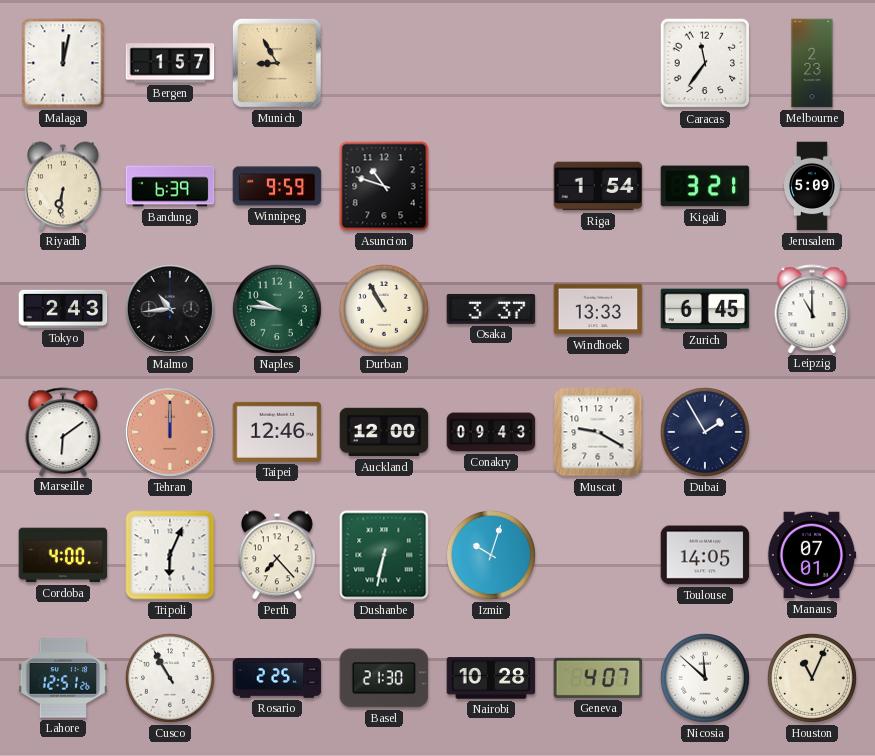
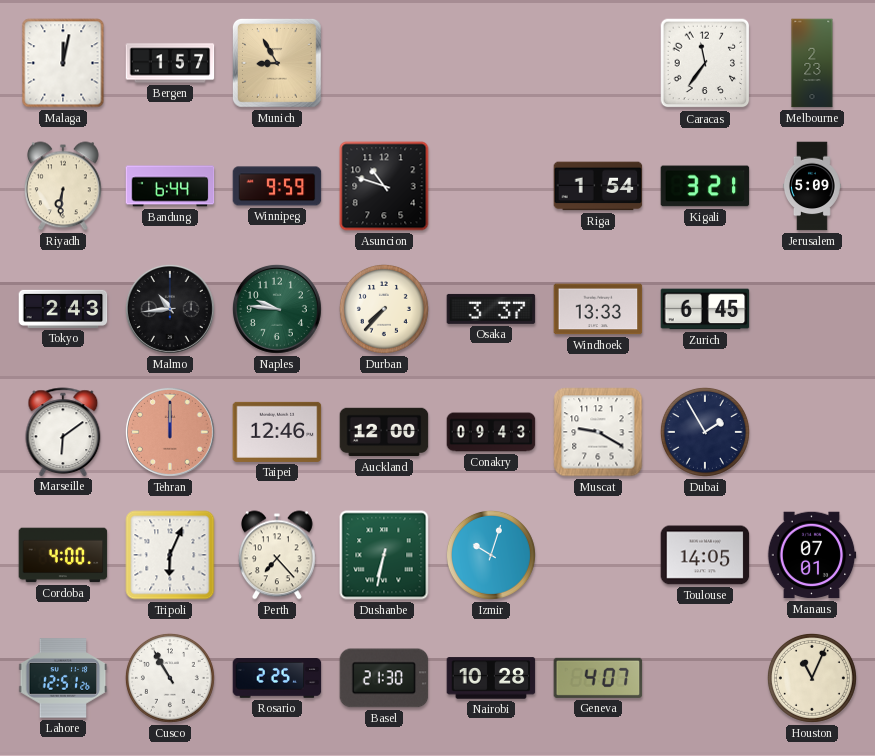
Bandung: 6:39 -> 6:44
Durban: 10:55 -> 7:37
Leipzig: 11:00 -> none
Nicosia: 11:52 -> none
